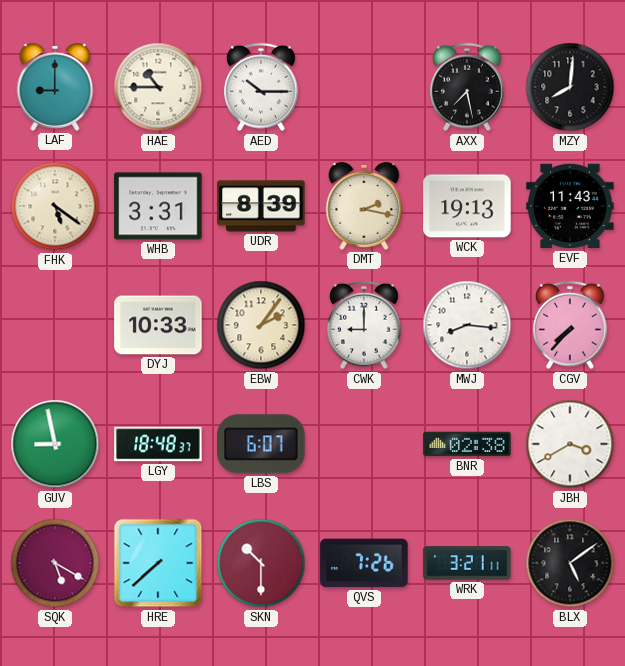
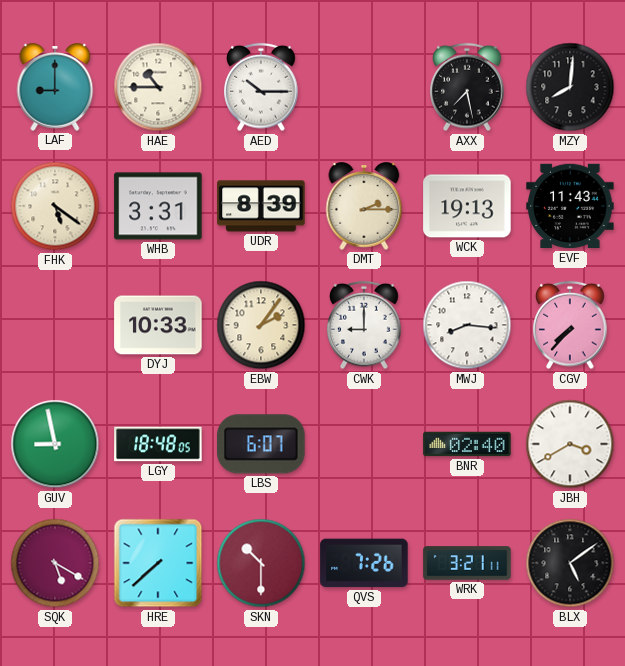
DMT: 2:17 -> 2:15
LGY: 18:48:37 -> 18:48:05
BNR: 02:38 -> 02:40
